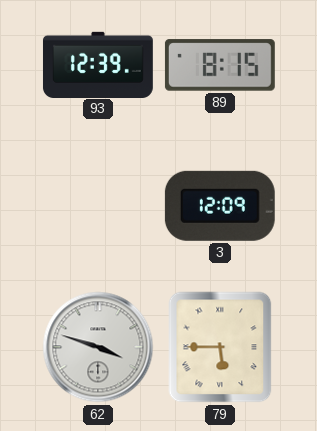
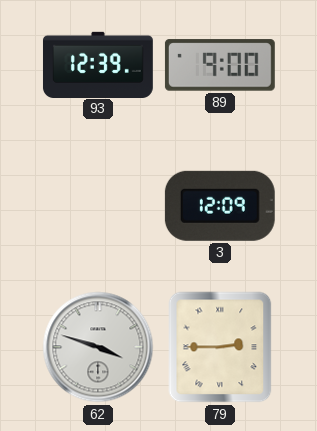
89: 8:15 -> 9:00
79: 5:45 -> 2:45
